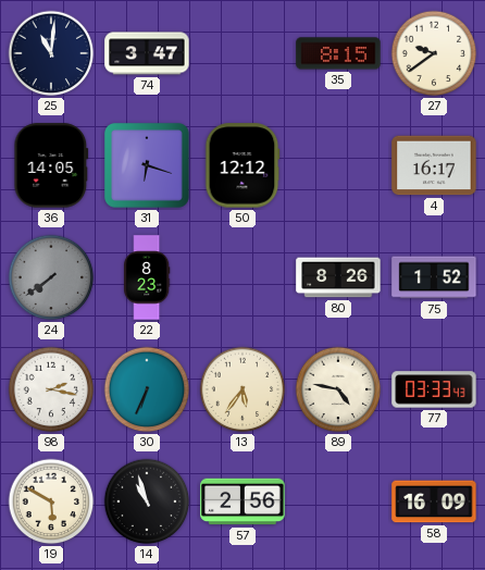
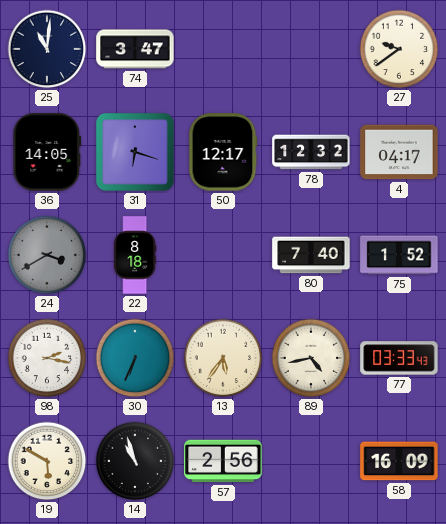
35: 8:15 -> none
50: 12:12 -> 12:17
78: none -> 12:32
4: 16:17 -> 04:17
24: 7:39 -> 3:40
22: 8:23 -> 8:18
80: 8:26 -> 7:40
89: 4:47 -> 4:43
